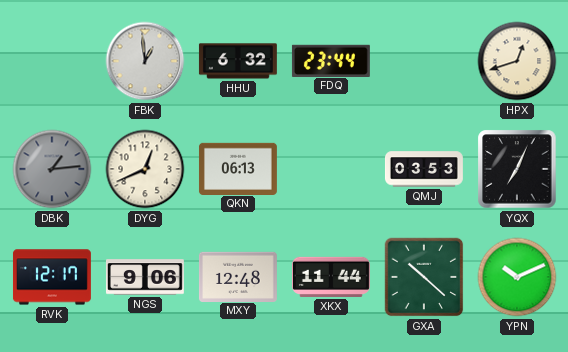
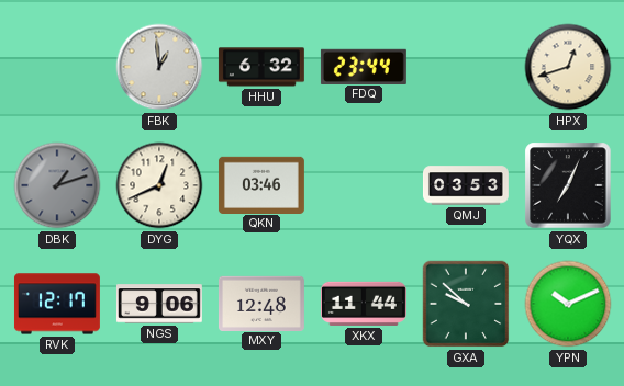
DBK: 1:14 -> 1:12
QKN: 06:13 -> 03:46
GXA: 10:22 -> 9:52
